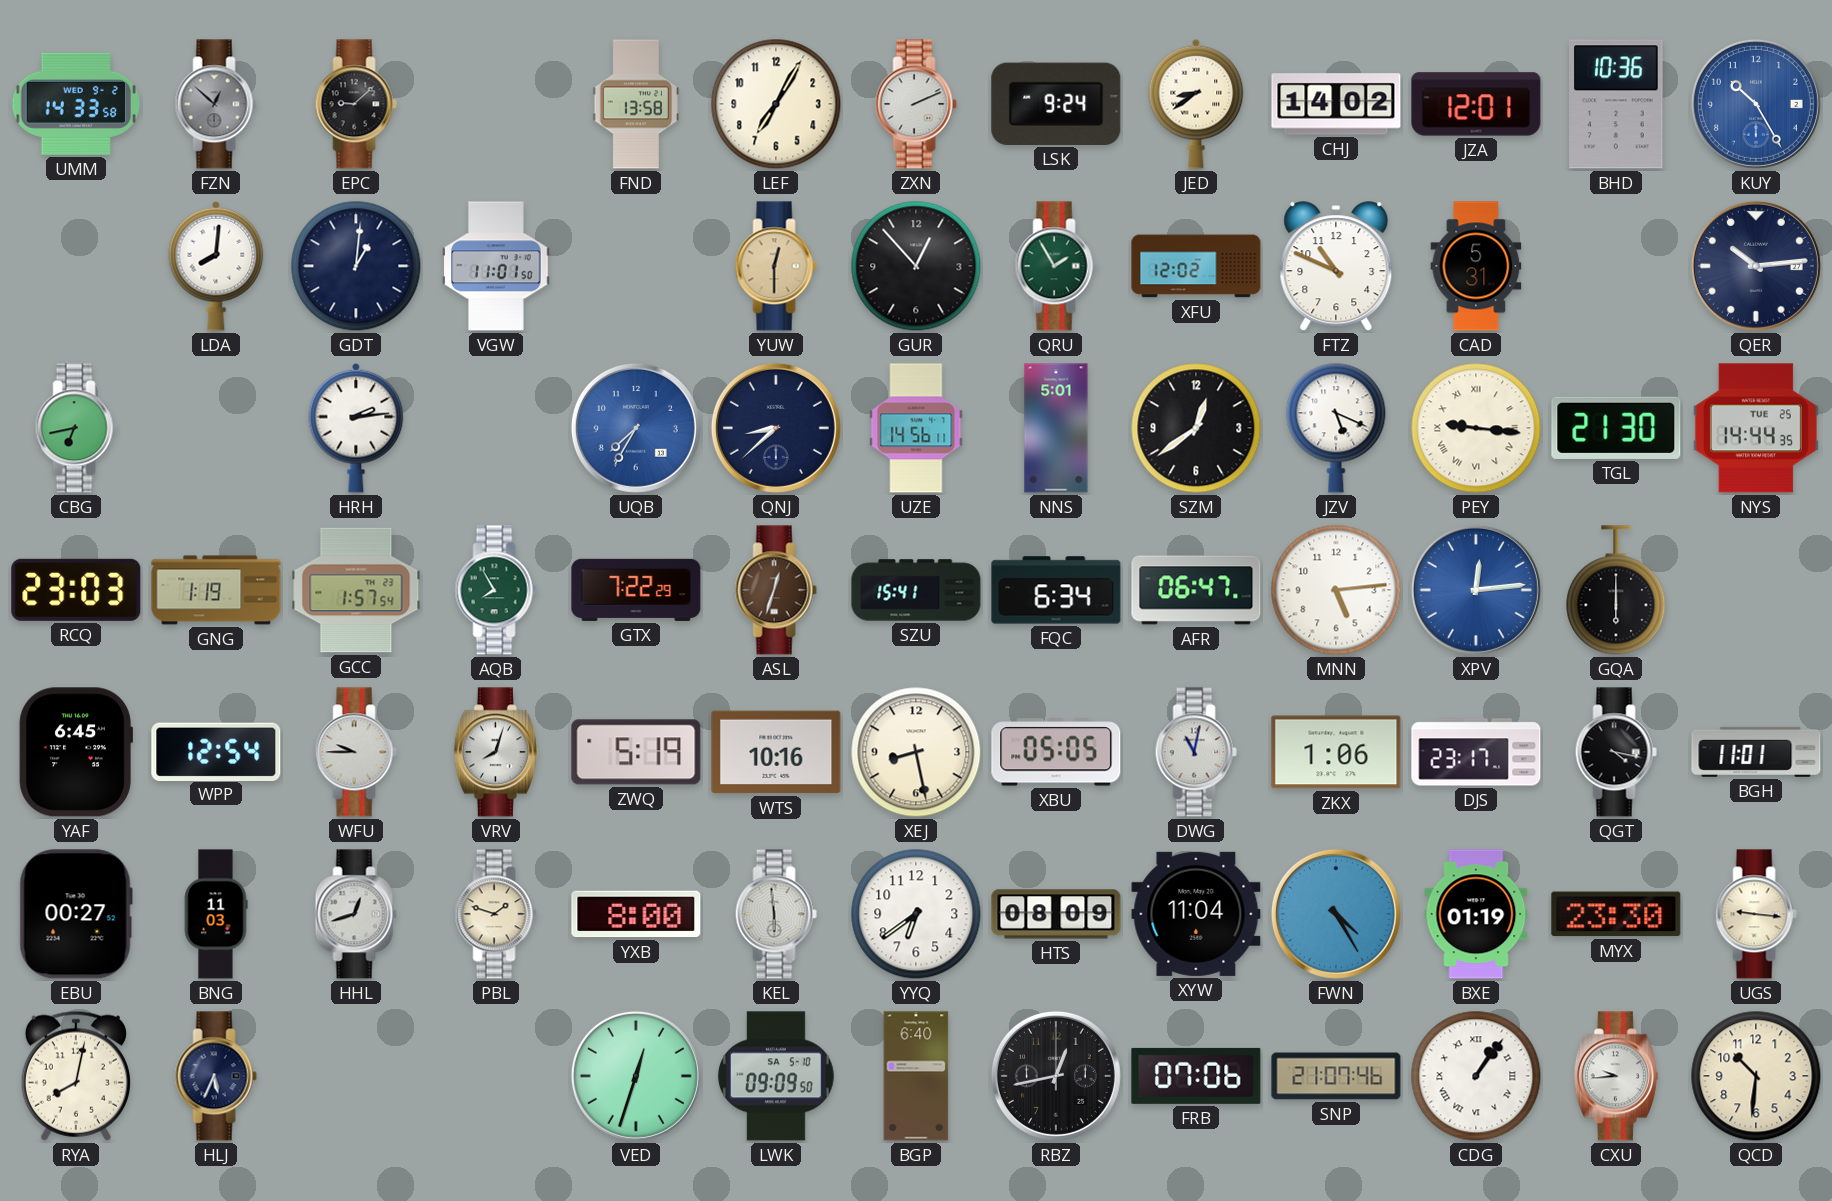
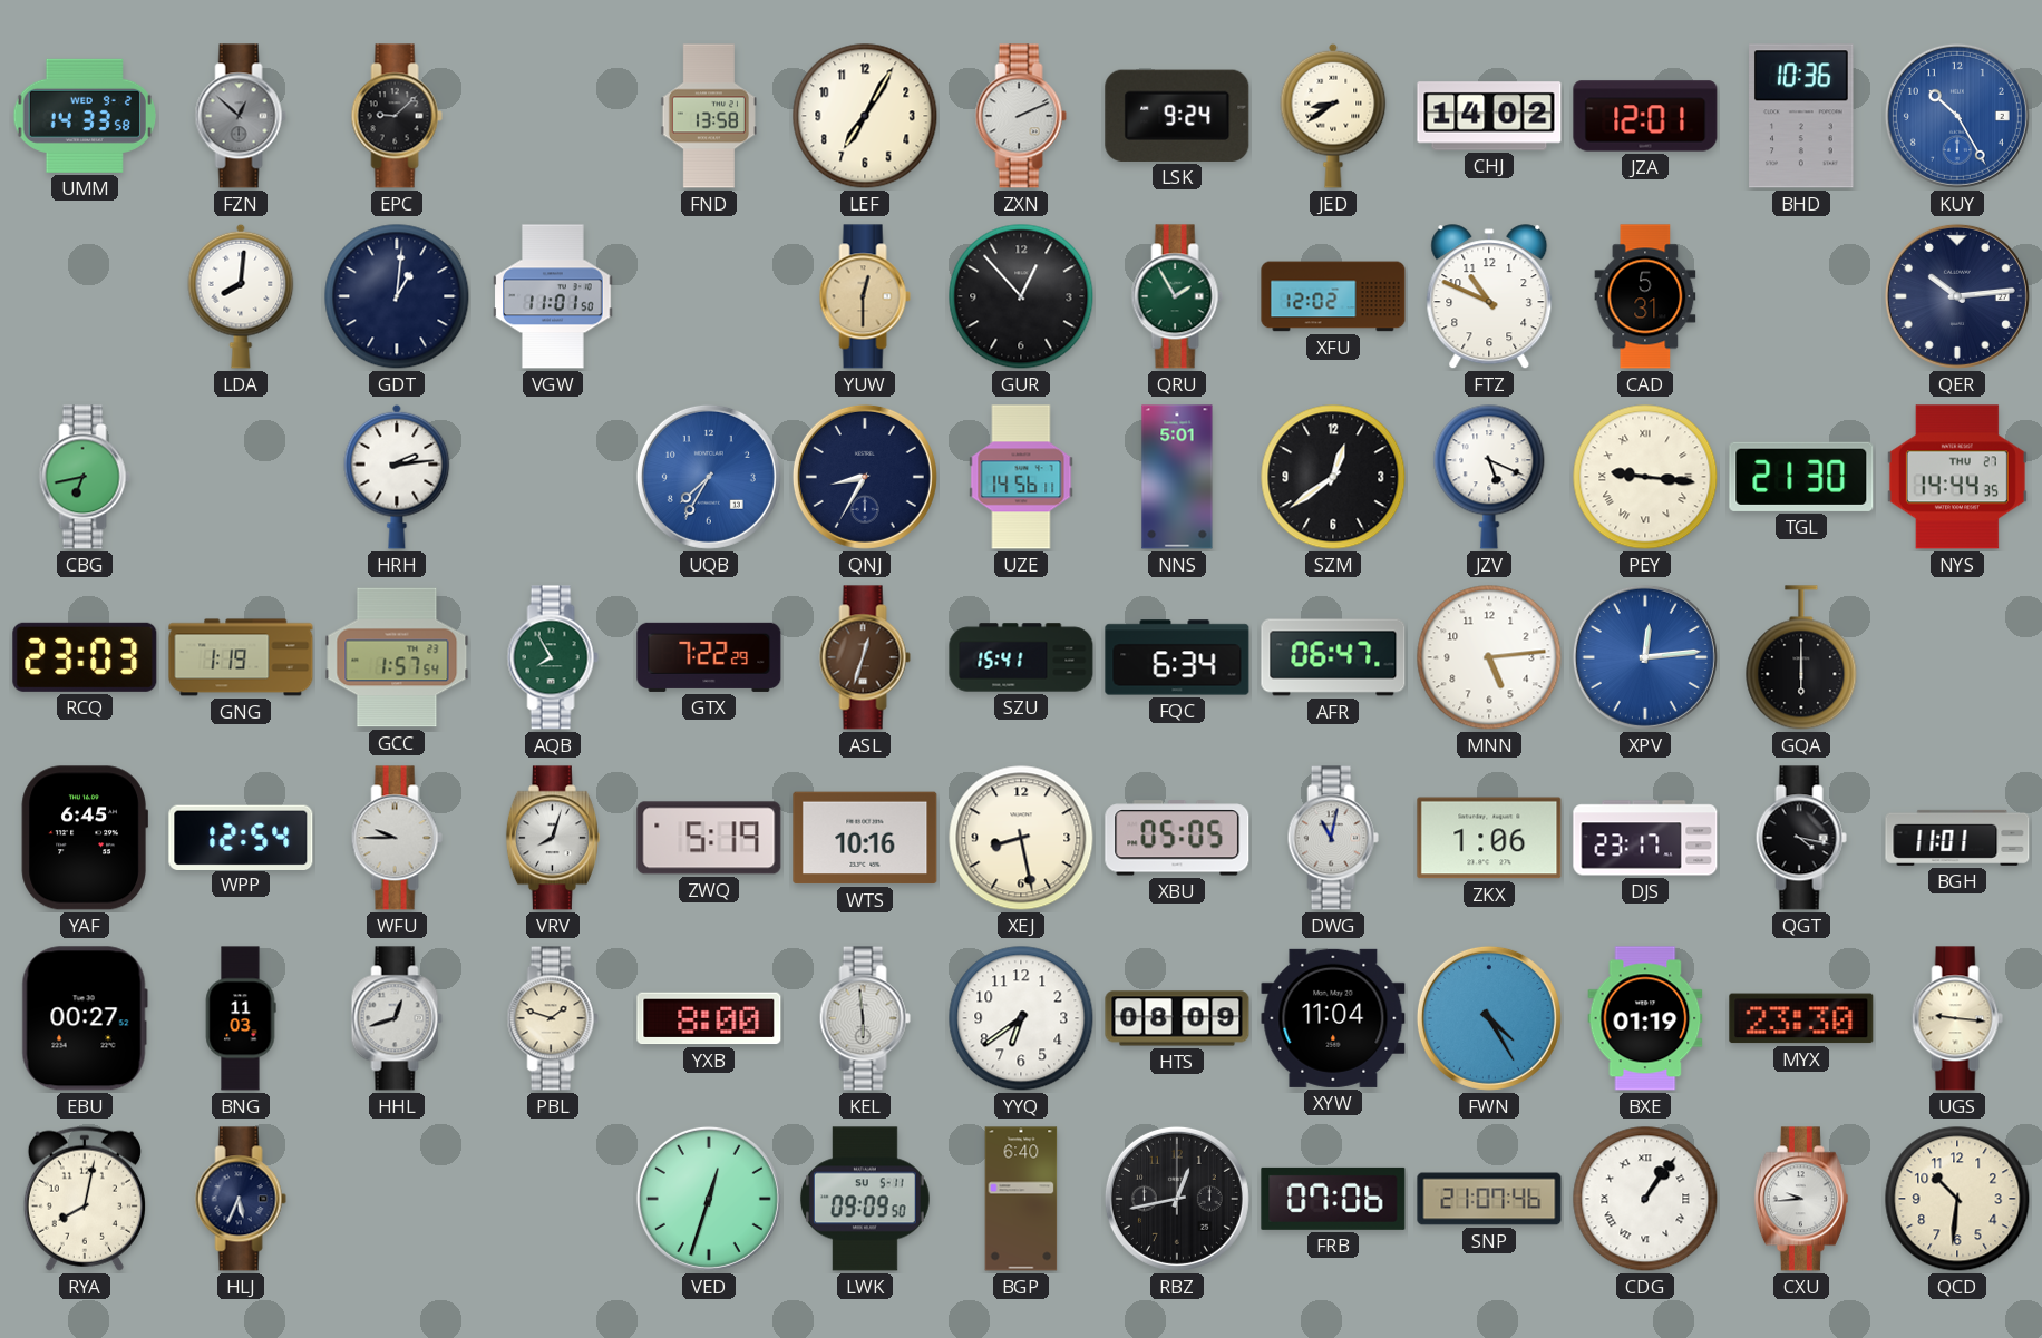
QNJ: 8:38 -> 8:35
NYS date: TUE 25 -> THU 27
LWK date: SA 5-10 -> SU 5-11
